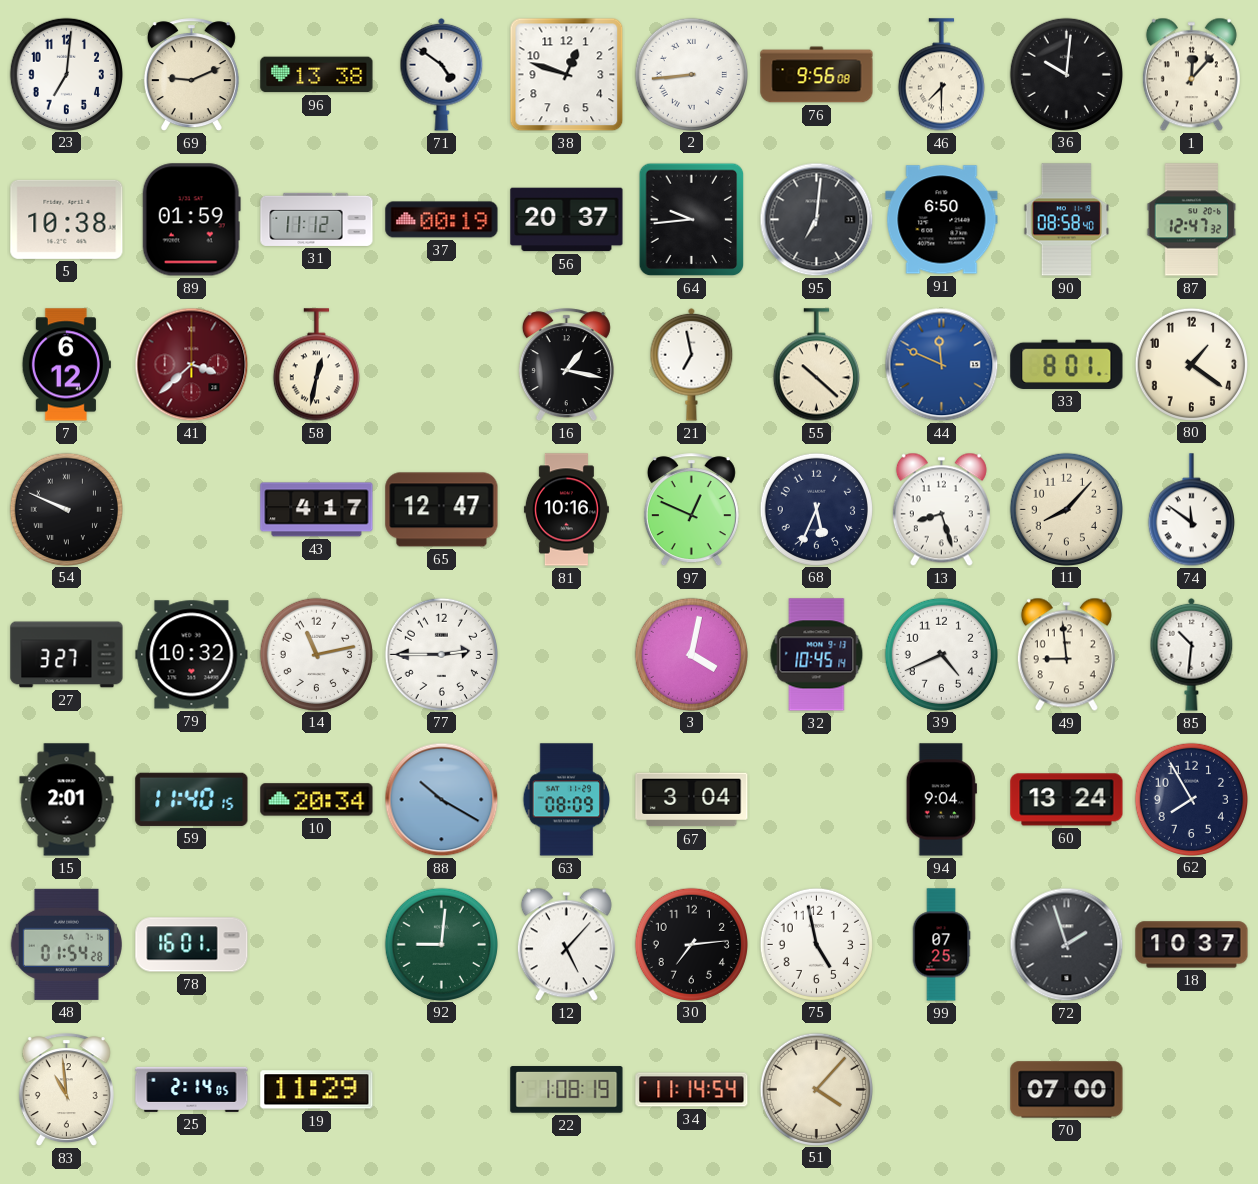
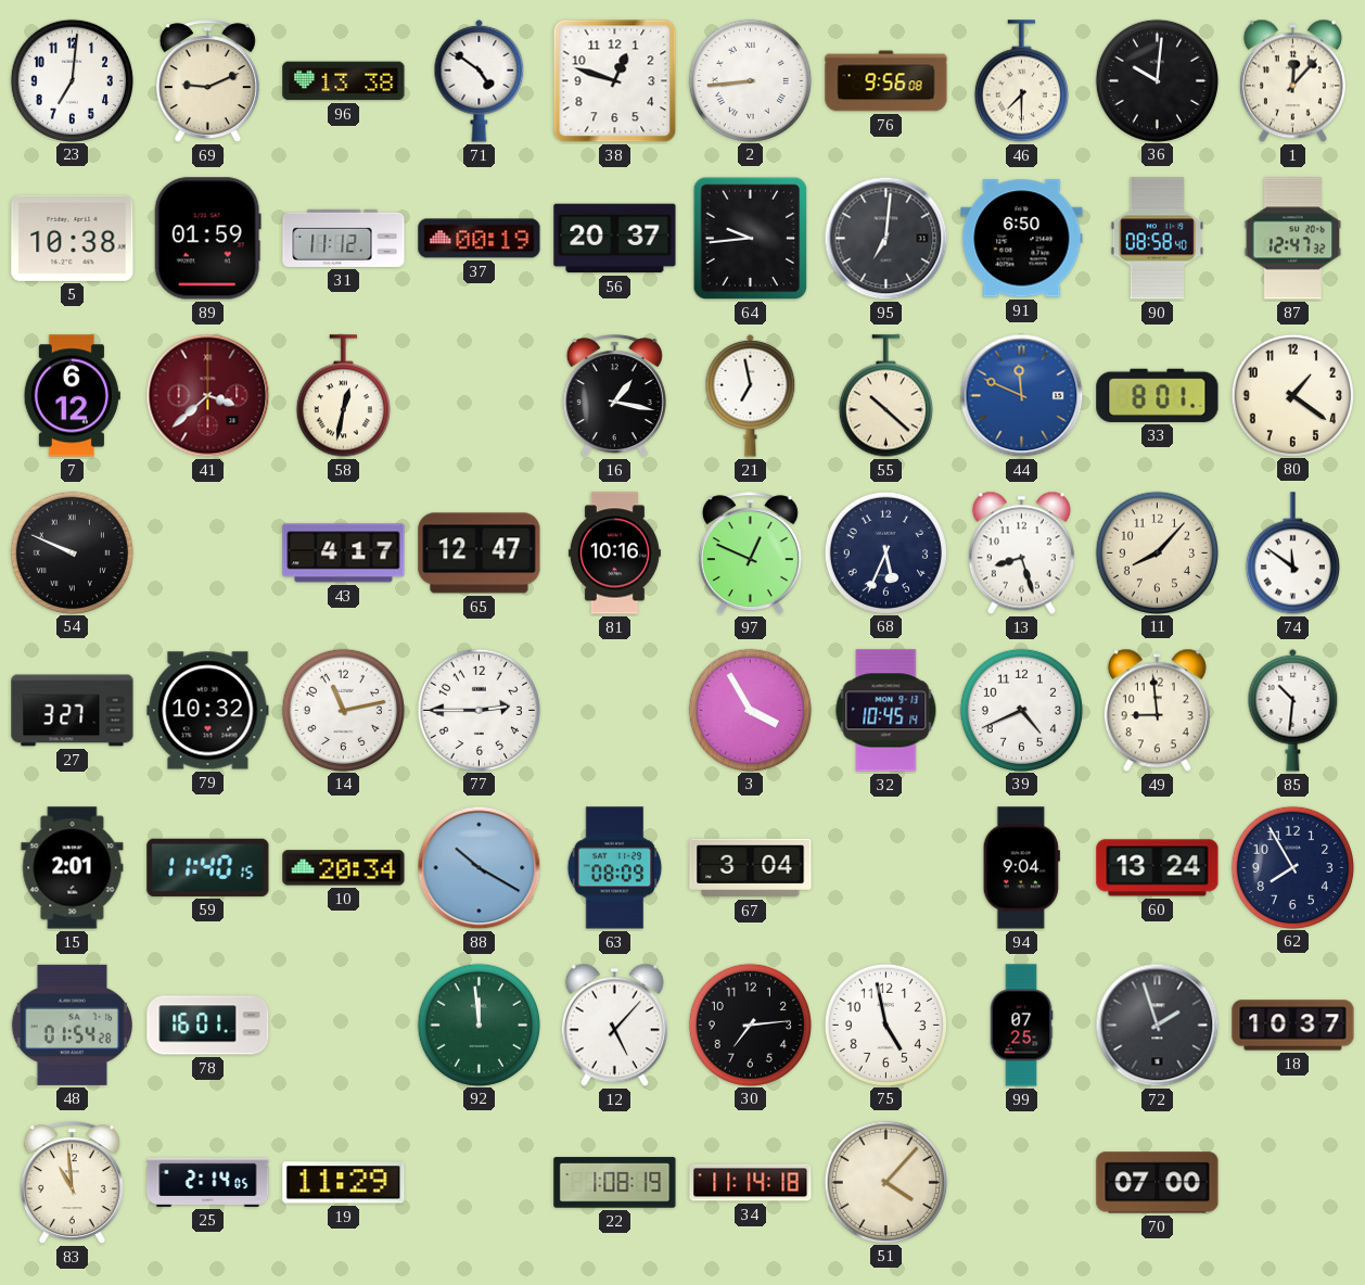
3: 4:02 -> 3:55
92: 9:01 -> 11:59
34: 11:14:54 -> 11:14:18
